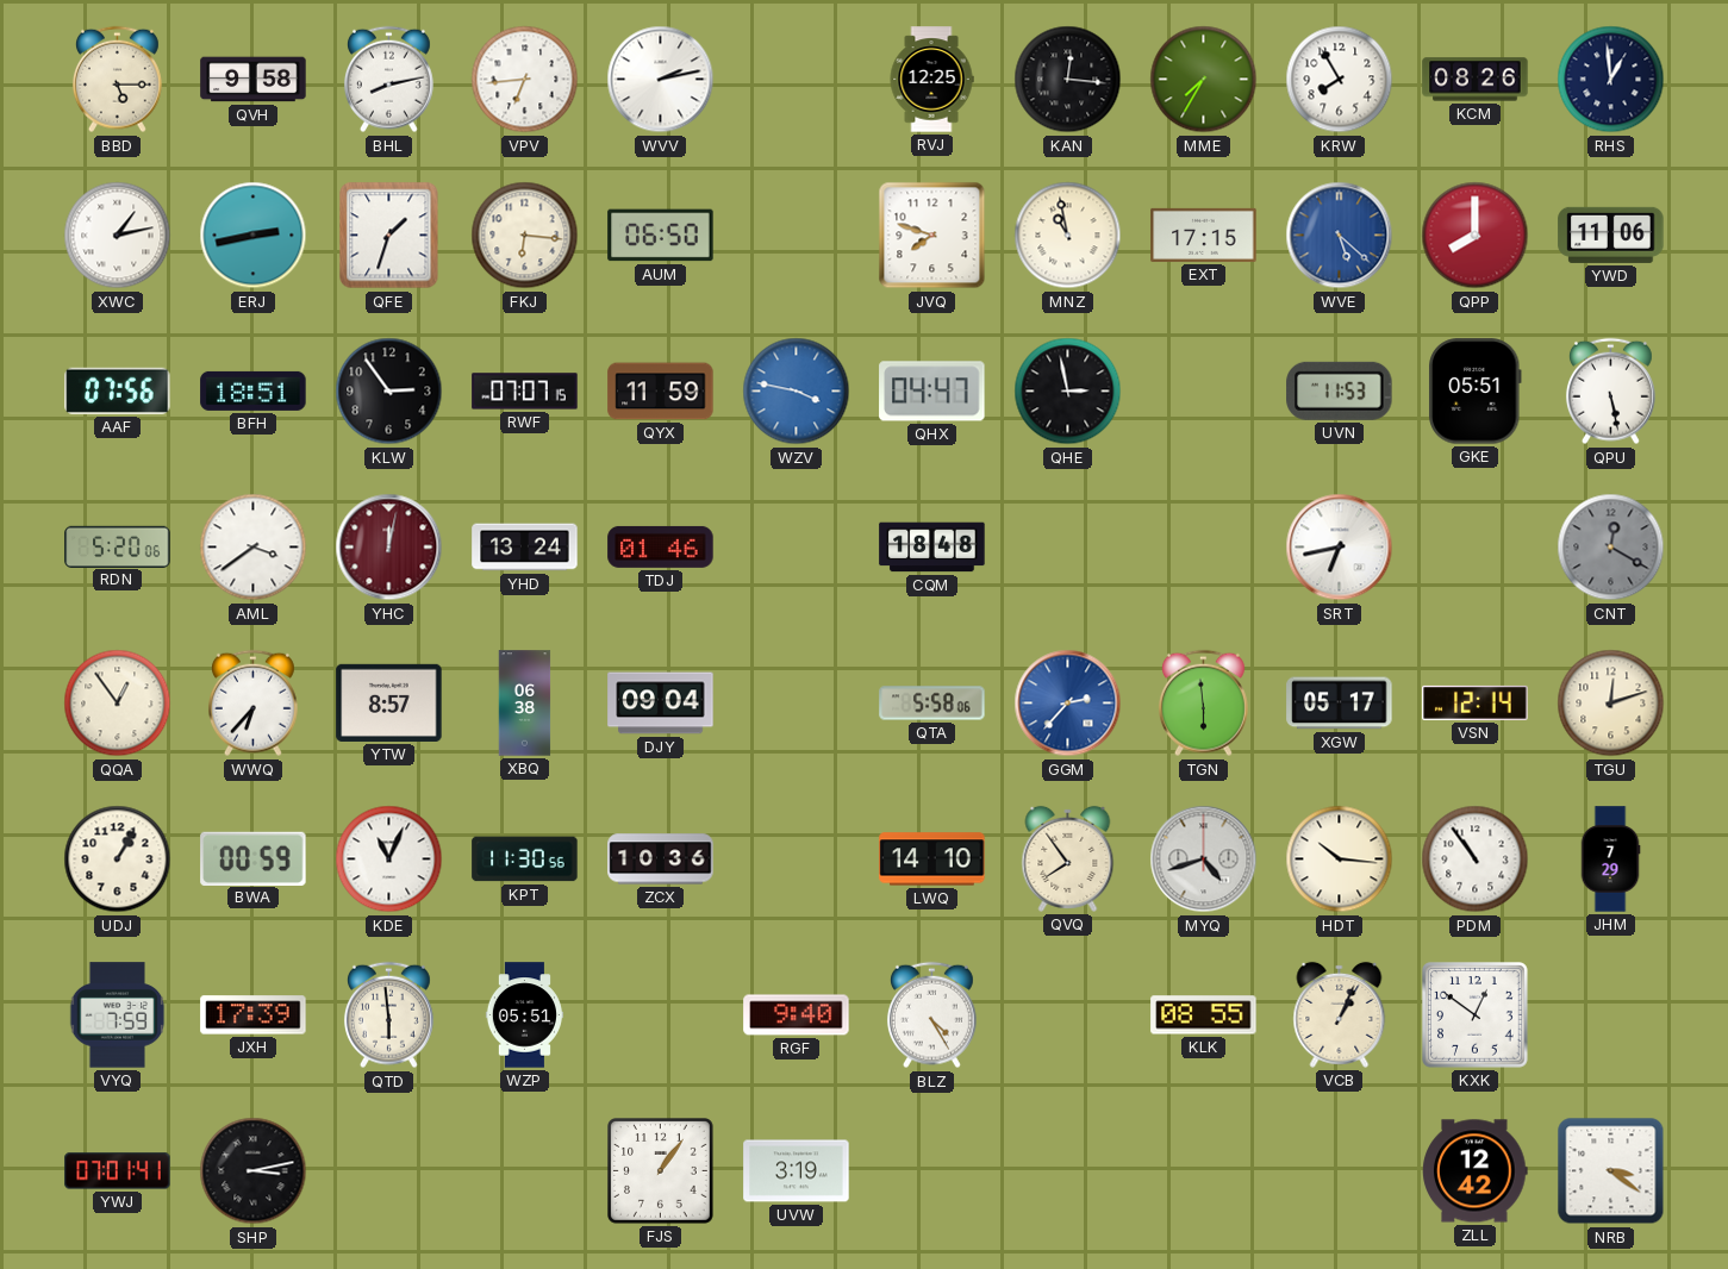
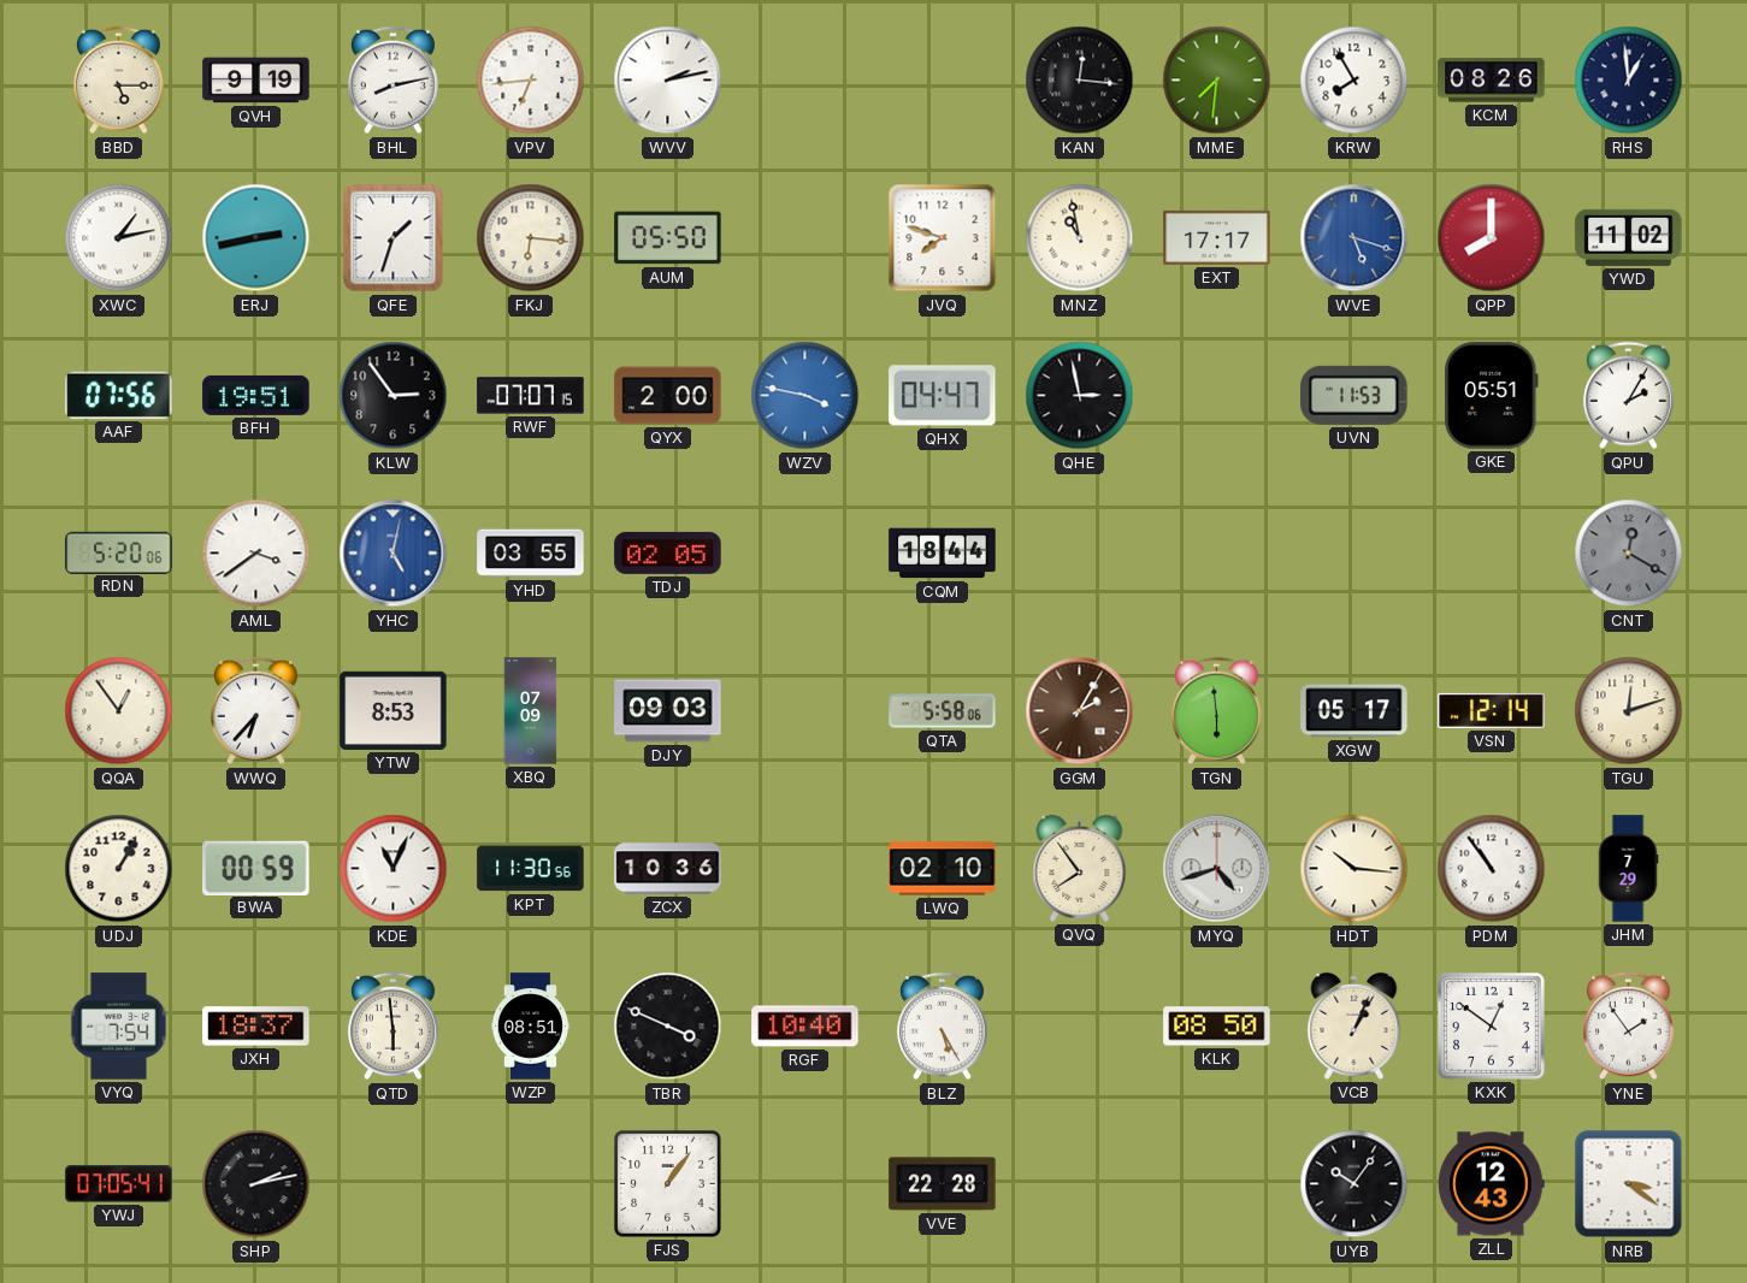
QVH: 9:58 -> 9:19
RVJ: 12:25 -> none
MME: 7:35 -> 7:31
AUM: 06:50 -> 05:50
EXT: 17:15 -> 17:17
WVE: 5:22 -> 5:18
YWD: 11:06 -> 11:02
BFH: 18:51 -> 19:51
QYX: 11:59 -> 2:00
QPU: 5:28 -> 2:05
YHC: 12:02 -> 5:02
YHC dial: burgundy -> blue
YHD: 13:24 -> 03:55
TDJ: 01:46 -> 02:05
CQM: 18:48 -> 18:44
SRT: 6:43 -> none
YTW: 8:57 -> 8:53
XBQ: 06:38 -> 07:09
DJY: 09:04 -> 09:03
GGM: 2:37 -> 2:05
GGM dial: blue -> brown
LWQ: 14:10 -> 02:10
VYQ: 7:59 -> 7:54
JXH: 17:39 -> 18:37
WZP: 05:51 -> 08:51
TBR: none -> 3:49
RGF: 9:40 -> 10:40
BLZ: 4:25 -> 5:25
KLK: 08:55 -> 08:50
YNE: none -> 1:54
YWJ: 07:01 -> 07:05
SHP: 3:13 -> 2:13
UVW: 3:19 -> none
VVE: none -> 22:28
UYB: none -> 10:06
ZLL: 12:42 -> 12:43
